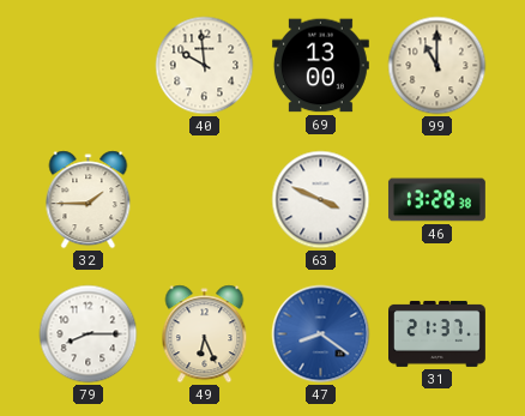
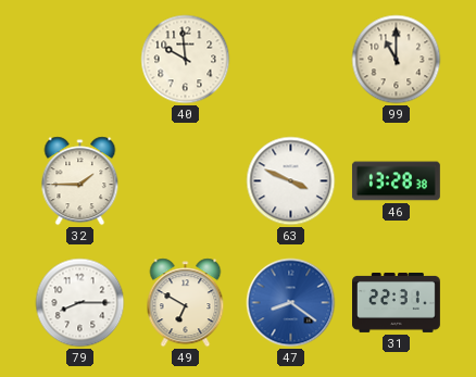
69: 13:00 -> none
49: 6:26 -> 6:50
31: 21:37 -> 22:31
